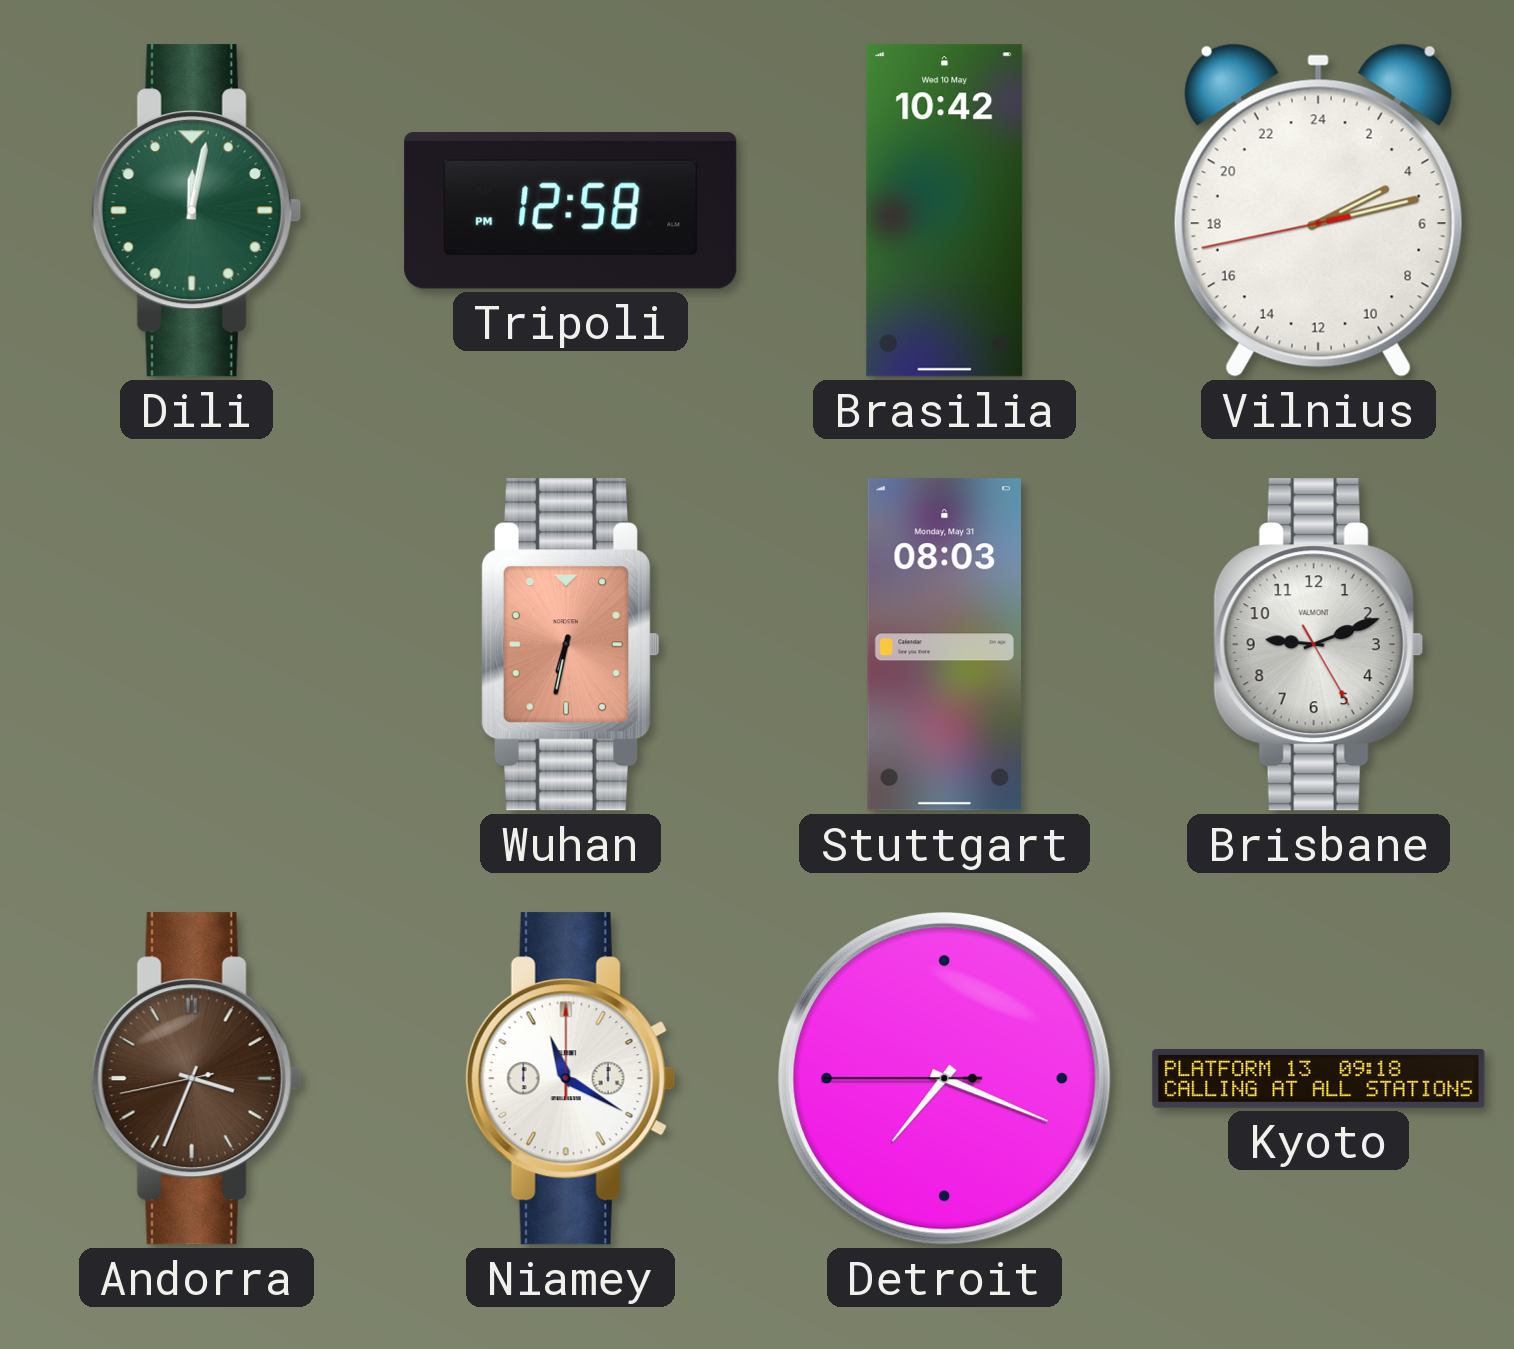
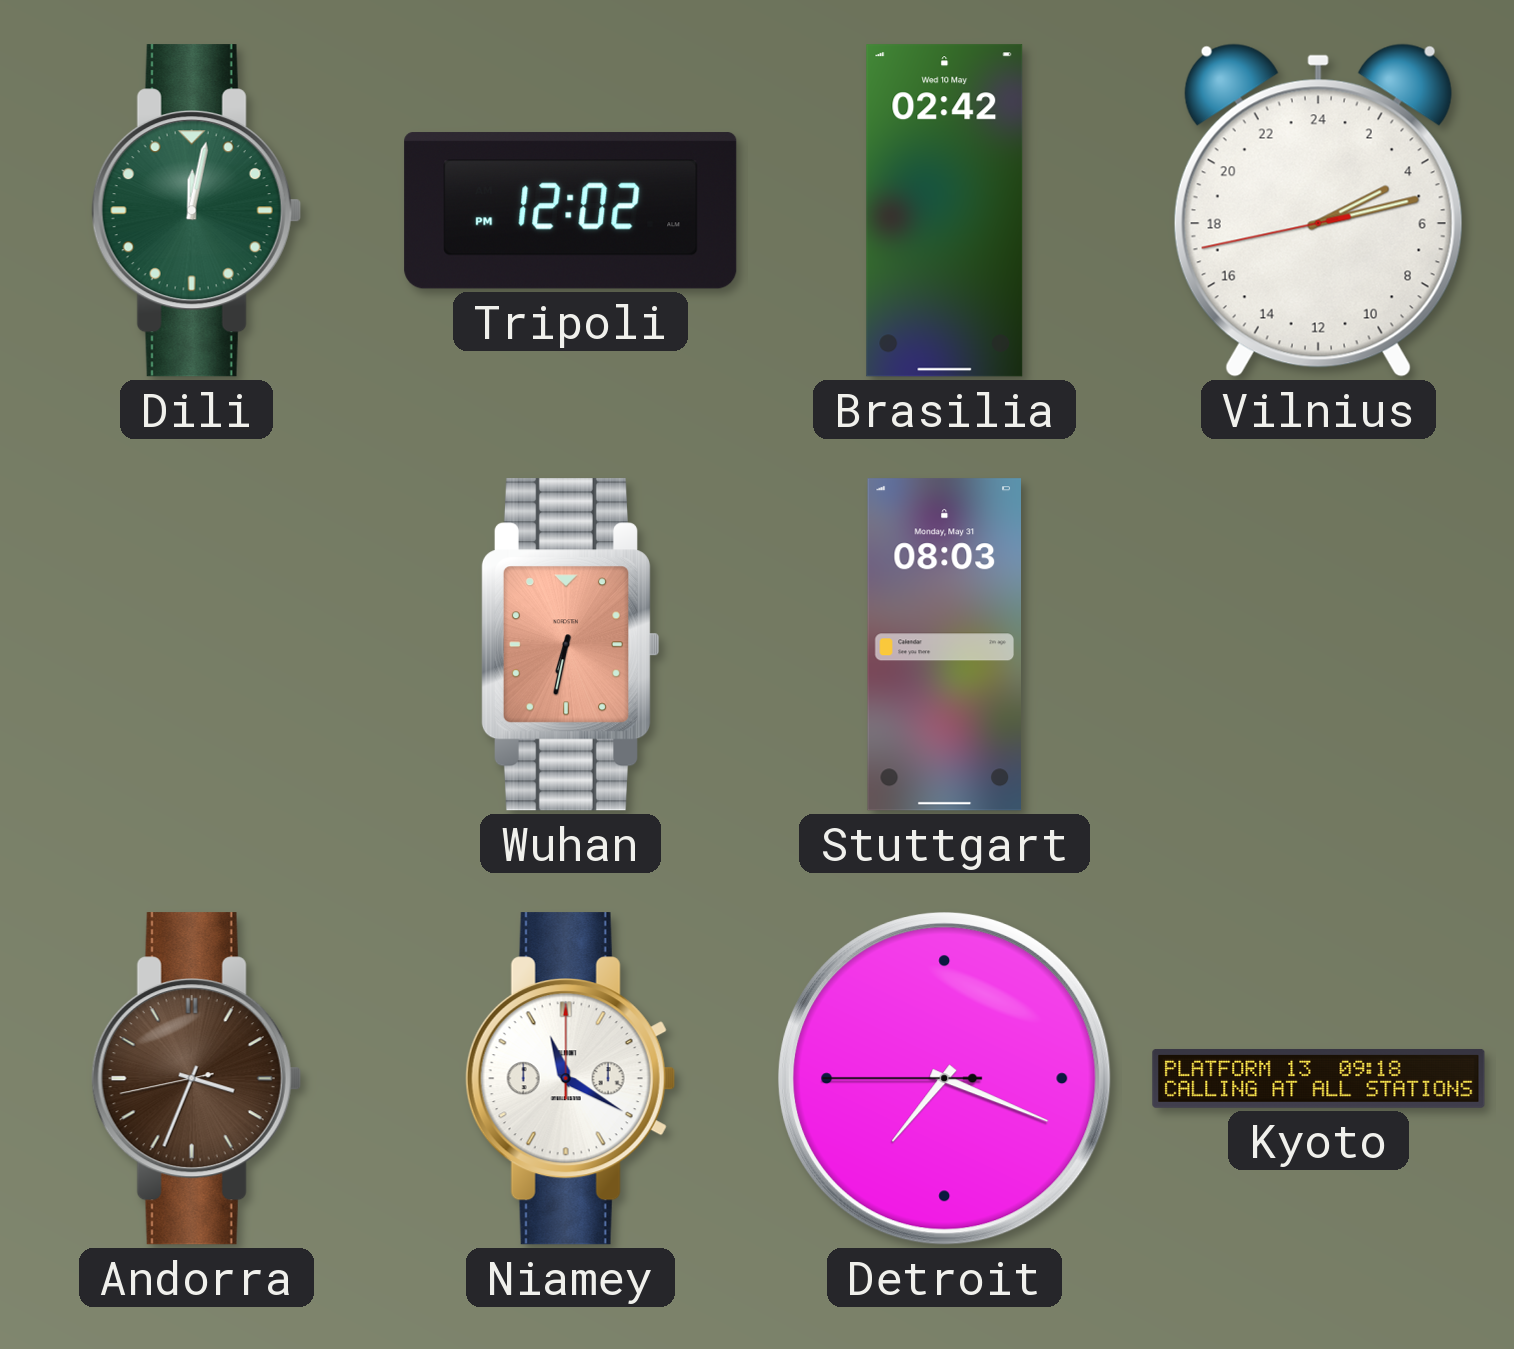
Tripoli: 12:58 -> 12:02
Brasilia: 10:42 -> 02:42
Brisbane: 9:11 -> none
